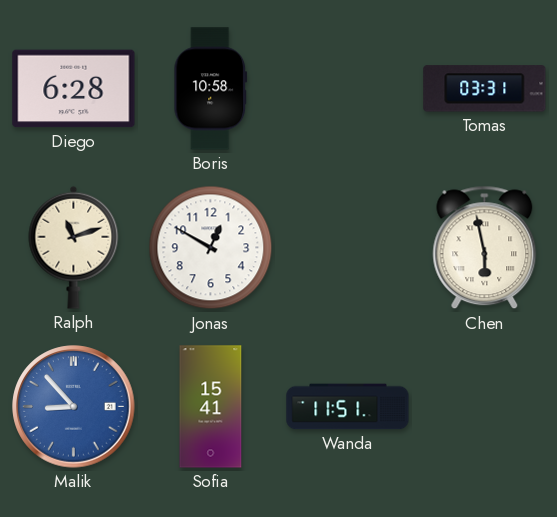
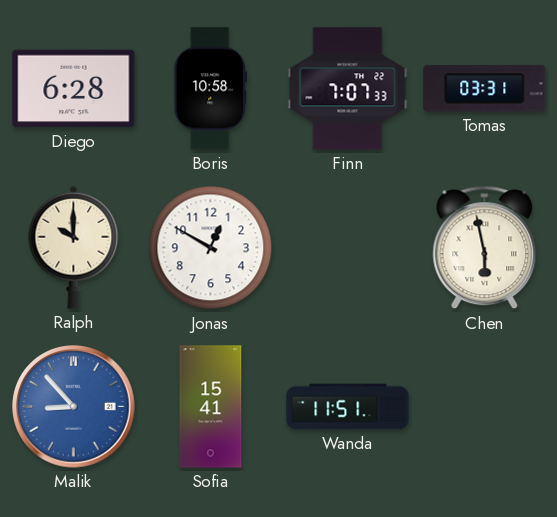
Finn: none -> 7:07
Ralph: 11:12 -> 10:00
